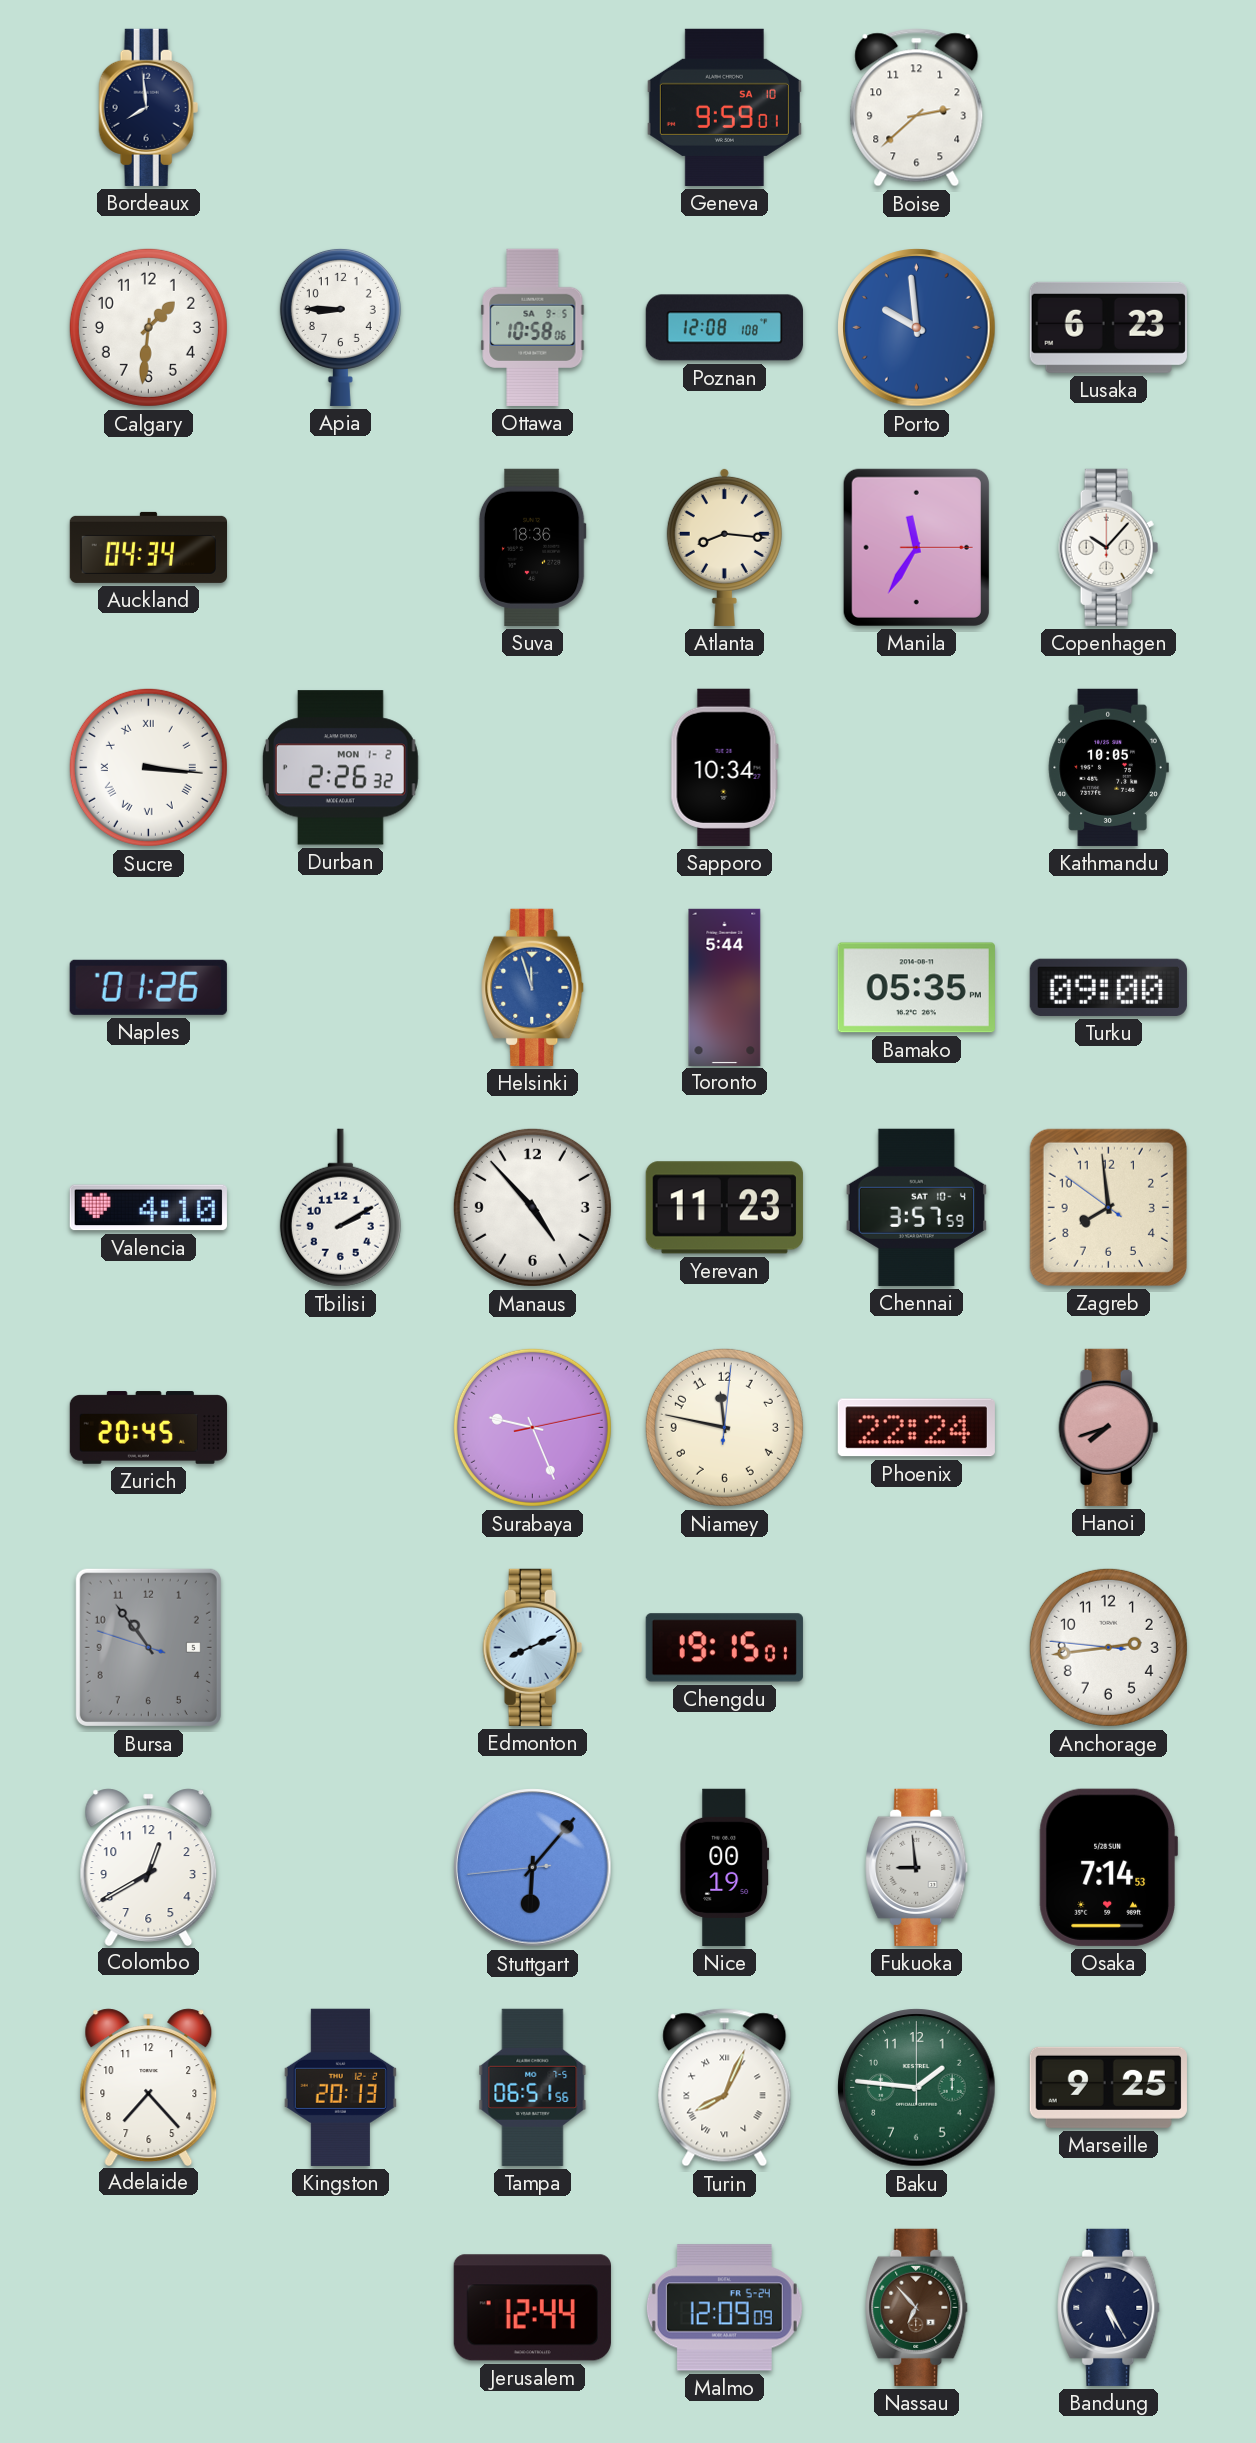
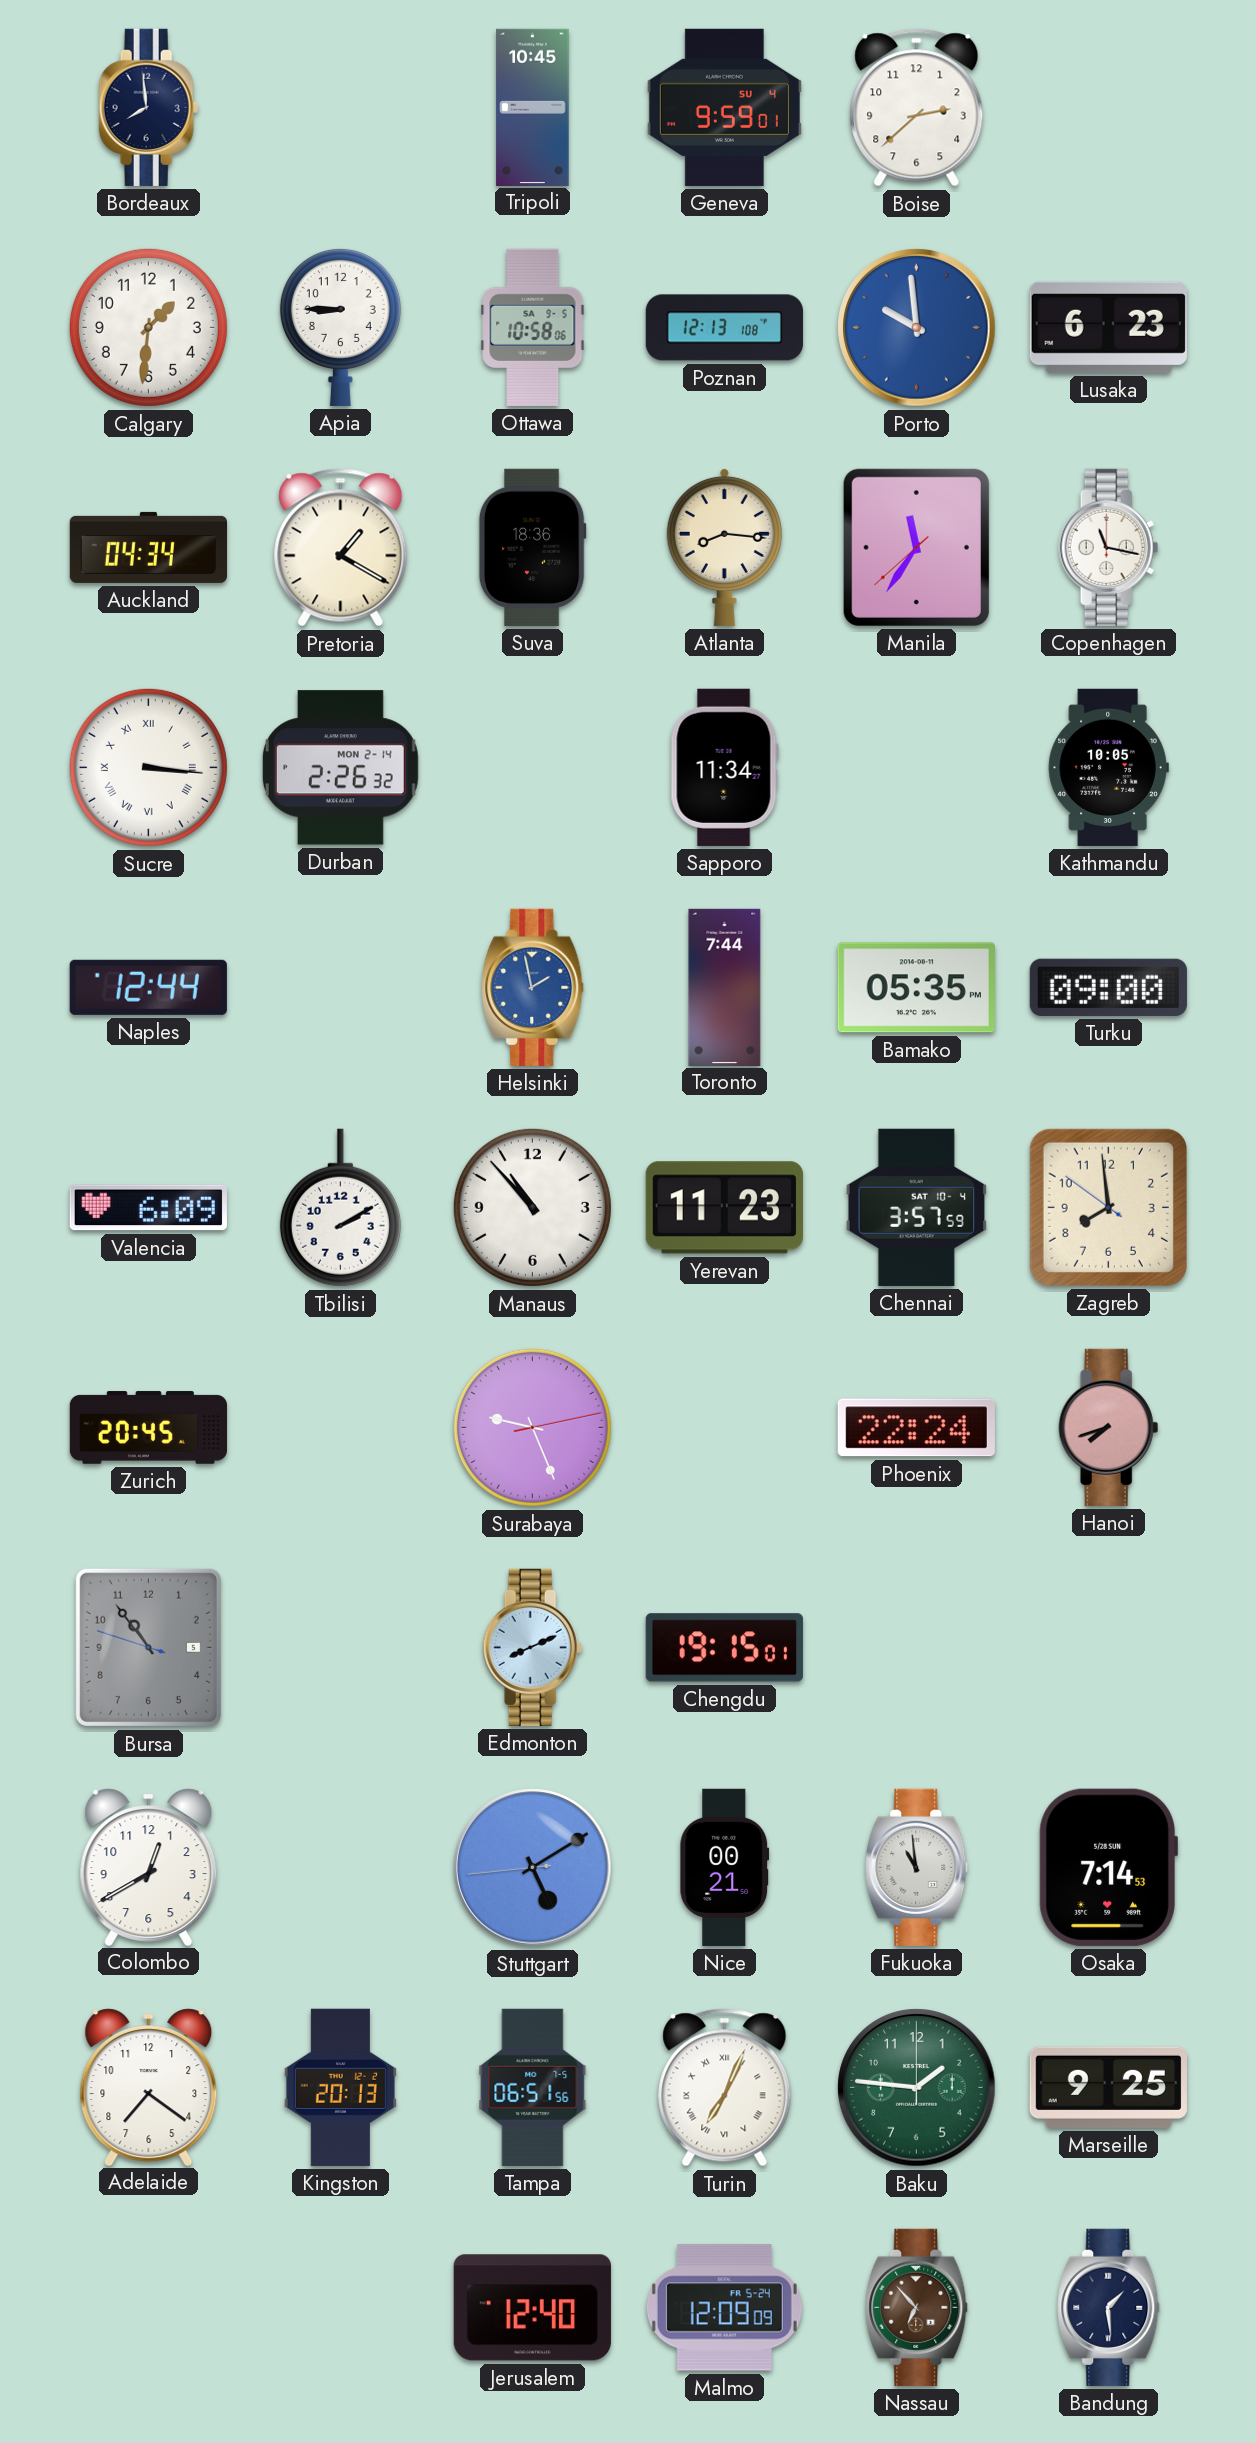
Tripoli: none -> 10:45
Geneva date: SA 10 -> SU 4
Poznan: 12:08 -> 12:13
Pretoria: none -> 1:20
Manila: 11:35:15 -> 11:35:38
Copenhagen: 10:07 -> 11:17
Durban date: MON 1-2 -> MON 2-14
Sapporo: 10:34 -> 11:34
Naples: 01:26 -> 12:44
Helsinki: 11:57 -> 1:58
Toronto: 5:44 -> 7:44
Valencia: 4:10 -> 6:09
Manaus: 4:53 -> 10:53
Niamey: 11:47 -> none
Anchorage: 2:43 -> none
Stuttgart: 6:06 -> 5:09
Nice: 00:19 -> 00:21
Fukuoka: 8:59 -> 10:59
Adelaide: 7:23 -> 7:21
Turin: 8:04 -> 7:04
Jerusalem: 12:44 -> 12:40
Bandung: 5:25 -> 1:29
